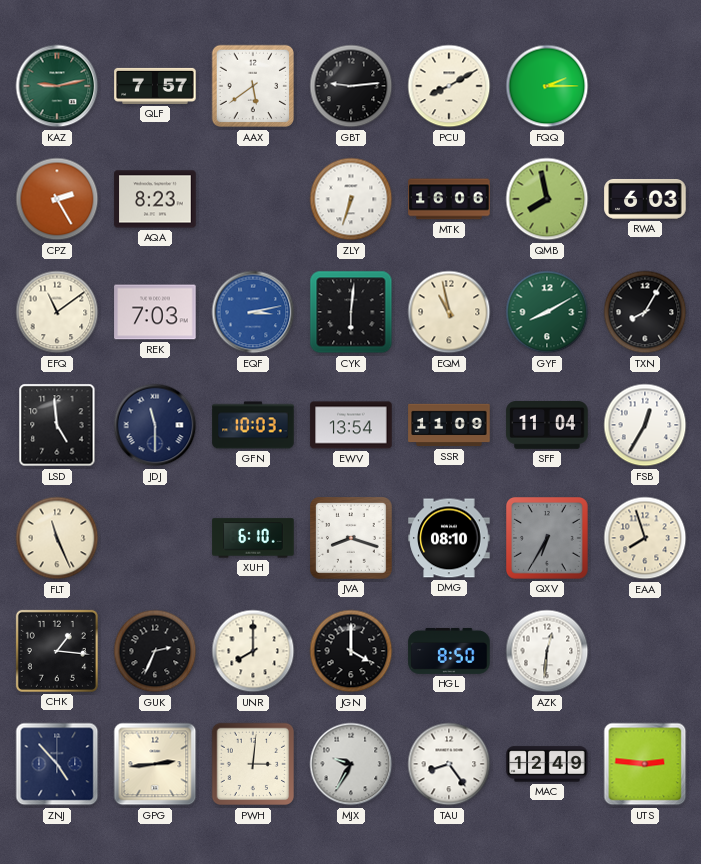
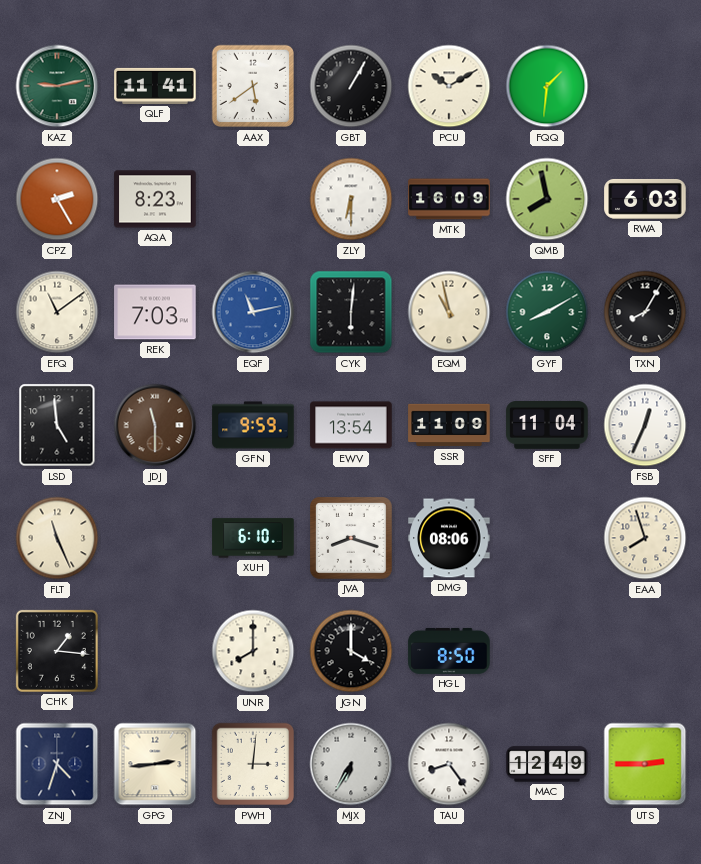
QLF: 7:57 -> 11:41
GBT: 9:14 -> 1:05
PCU: 8:10 -> 10:10
FQQ: 2:15 -> 1:31
ZLY: 6:33 -> 6:30
MTK: 16:06 -> 16:09
EQF: 3:13 -> 11:13
JDJ dial: navy -> brown
GFN: 10:03 -> 9:59
FSB: 12:35 -> 12:34
DMG: 08:10 -> 08:06
QXV: 6:35 -> none
GUK: 2:34 -> none
AZK: 12:31 -> none
ZNJ: 4:53 -> 4:33
MJX: 9:35 -> 6:35
UTS: 2:46 -> 2:45
